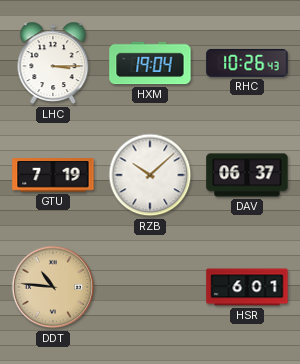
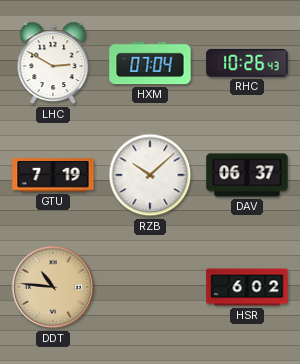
LHC: 3:15 -> 2:50
HXM: 19:04 -> 07:04
HSR: 6:01 -> 6:02
